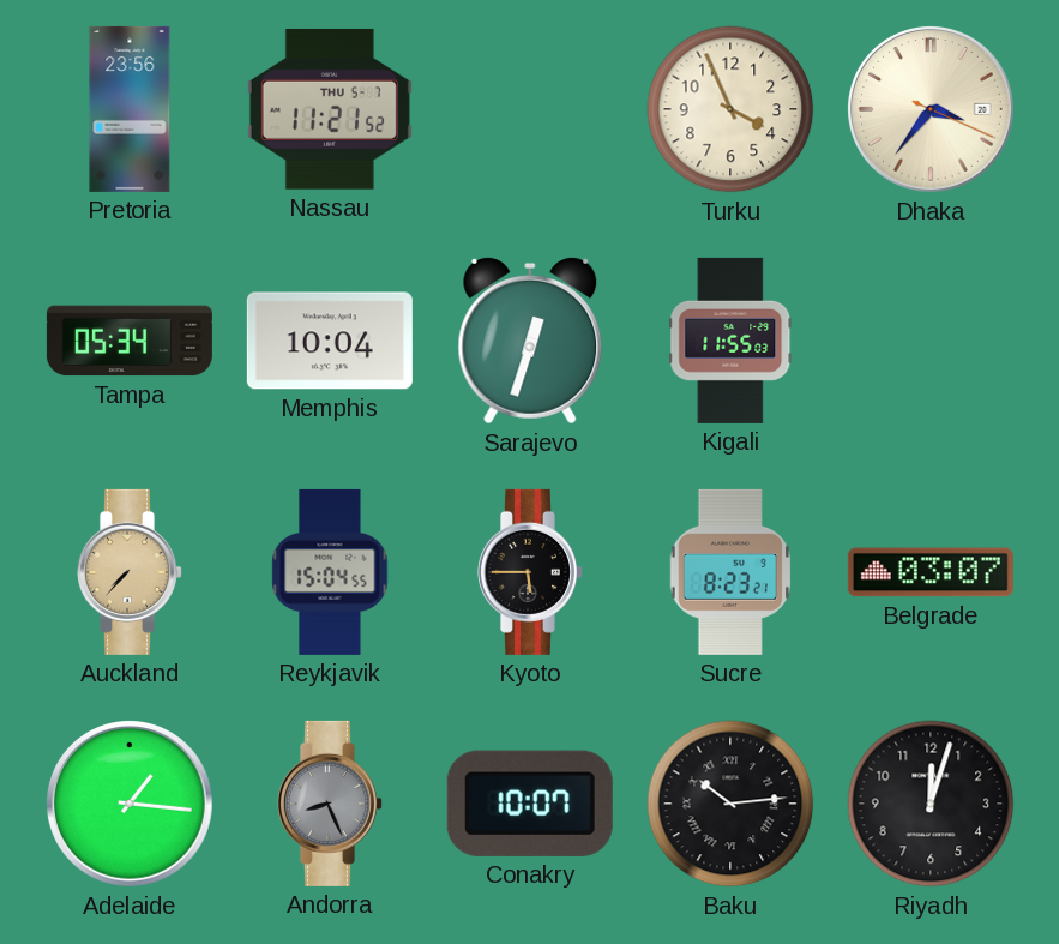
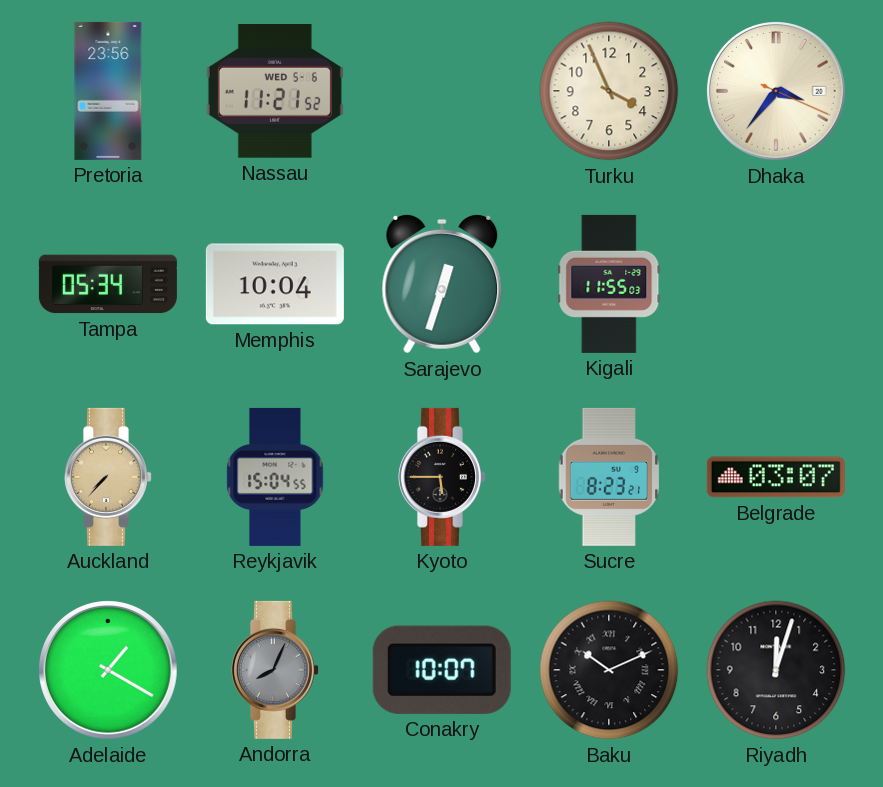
Nassau date: THU 5-7 -> WED 5-6
Adelaide: 1:16 -> 1:20
Andorra: 8:26 -> 8:04
Baku: 10:14 -> 10:11
